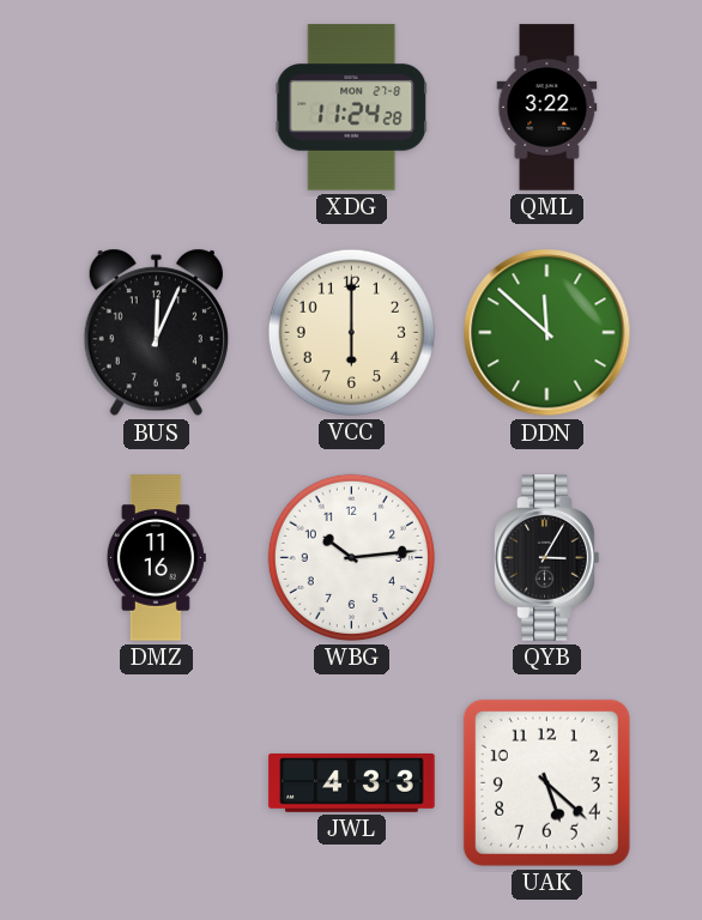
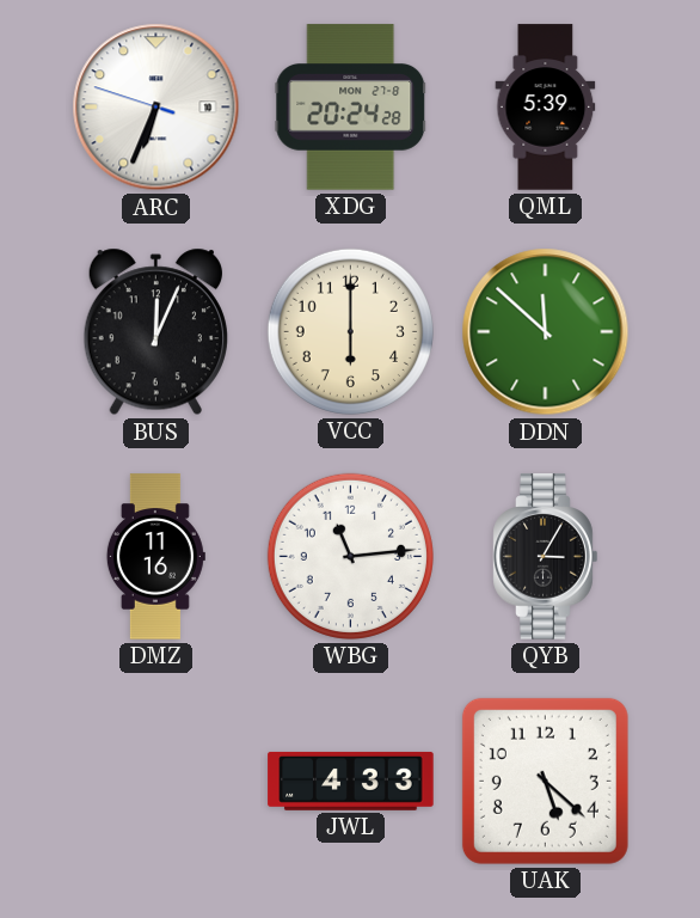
ARC: none -> 6:33
XDG: 11:24 -> 20:24
QML: 3:22 -> 5:39
WBG: 10:14 -> 11:14
